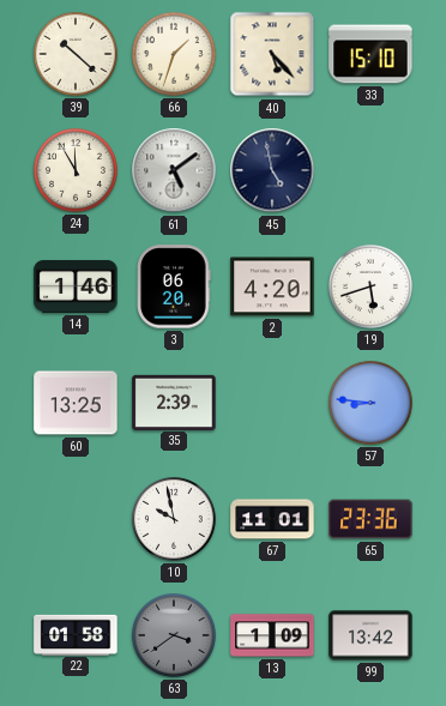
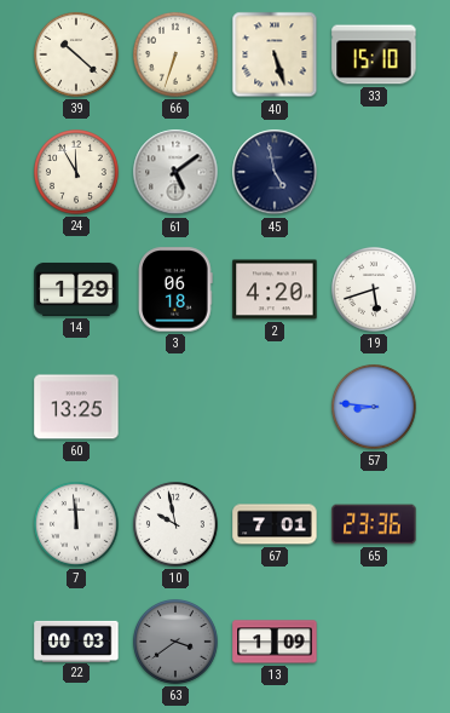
66: 1:33 -> 6:33
40: 5:23 -> 5:27
14: 1:46 -> 1:29
3: 06:20 -> 06:18
35: 2:39 -> none
7: none -> 11:59
67: 11:01 -> 7:01
22: 01:58 -> 00:03
99: 13:42 -> none
